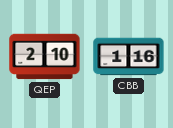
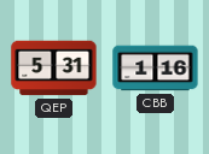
QEP: 2:10 -> 5:31
